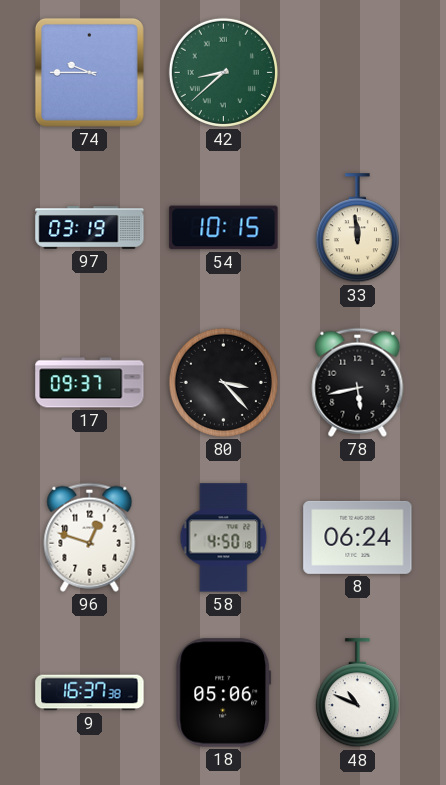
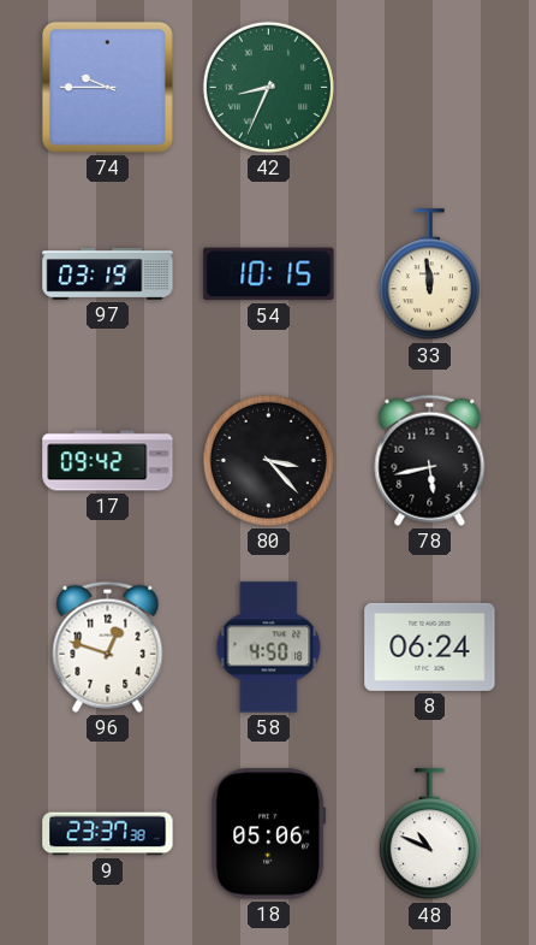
42: 8:38 -> 8:34
17: 09:37 -> 09:42
9: 16:37 -> 23:37
